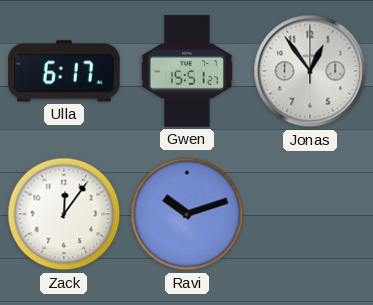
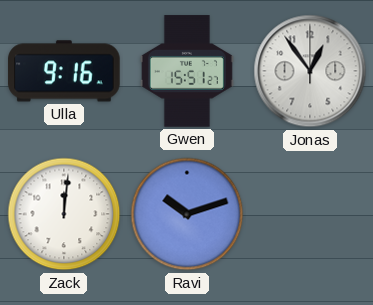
Ulla: 6:17 -> 9:16
Zack: 12:06 -> 12:01
